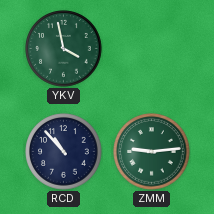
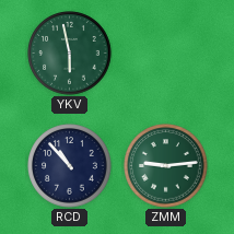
YKV: 3:58 -> 5:58
